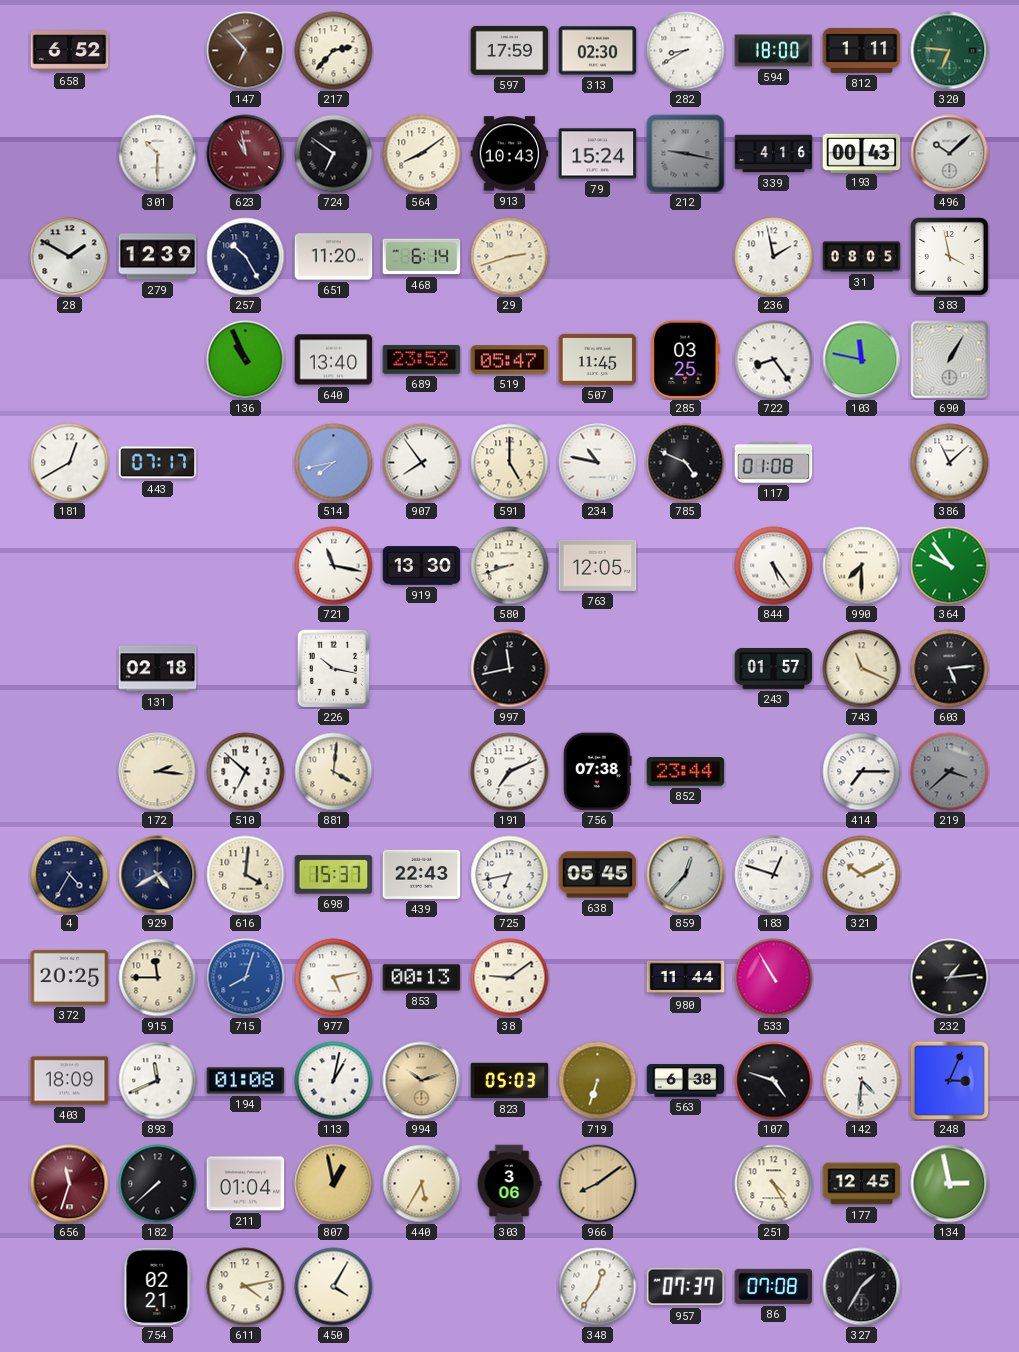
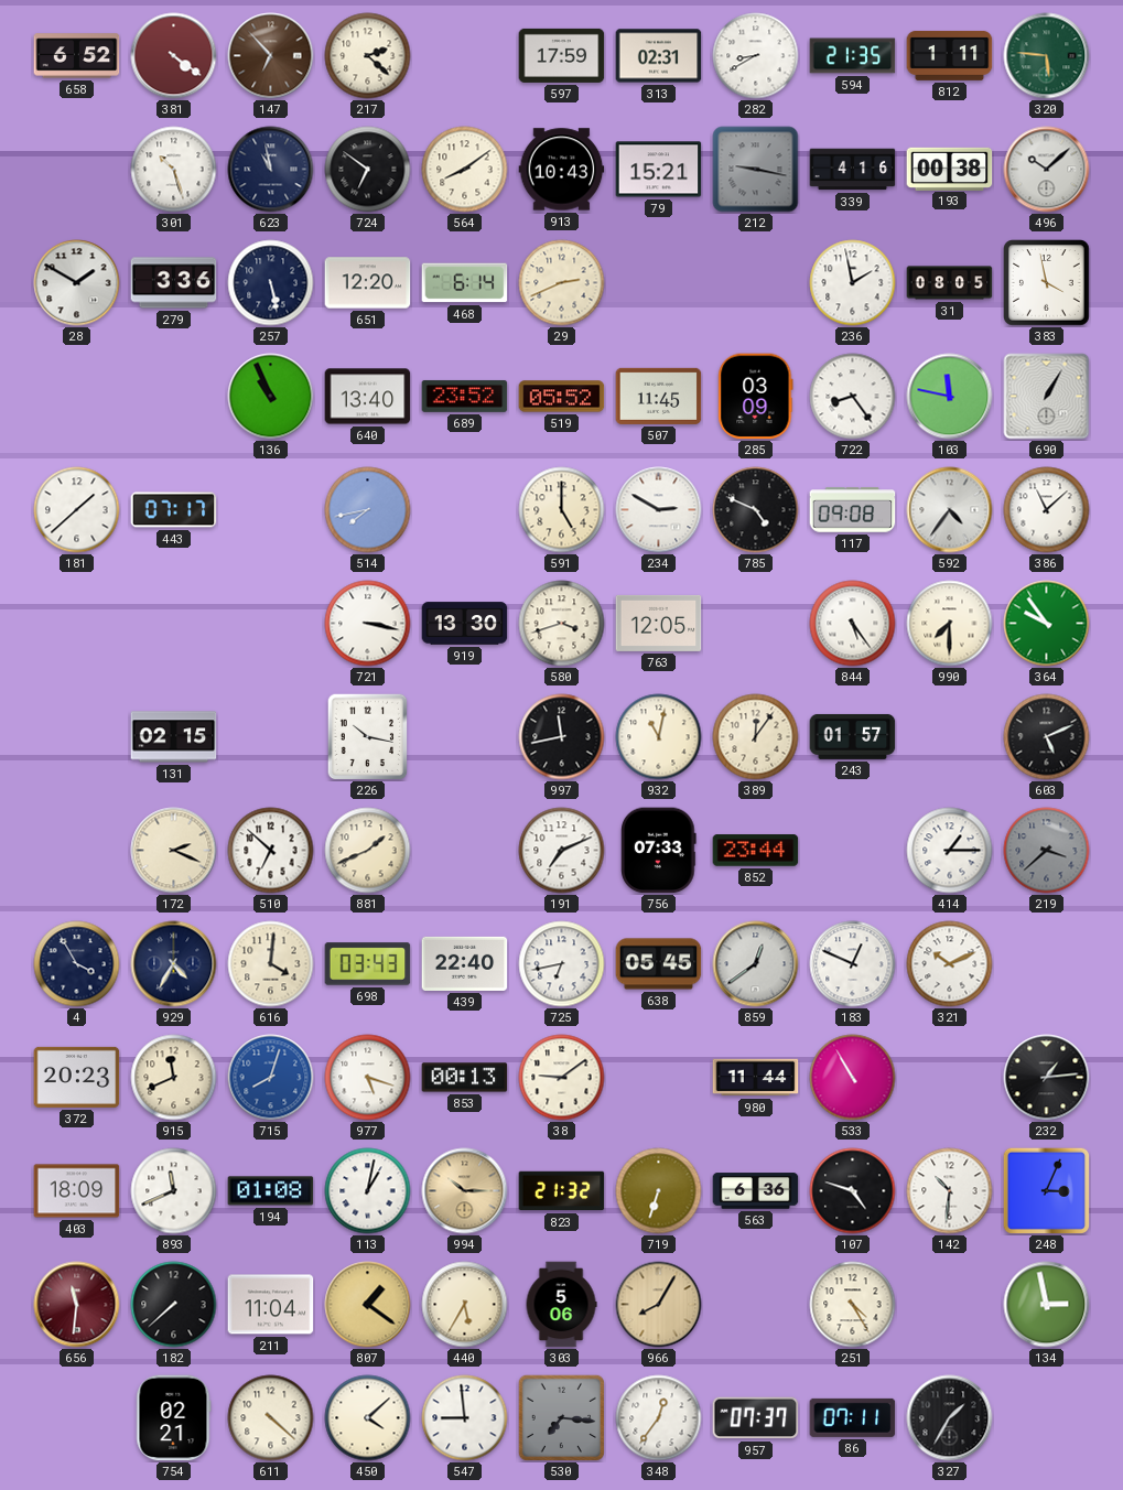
381: none -> 4:21
217: 2:37 -> 2:22
313: 02:30 -> 02:31
594: 18:00 -> 21:35
320: 6:46 -> 5:46
301: 10:30 -> 10:27
623 dial: burgundy -> navy
79: 15:24 -> 15:21
193: 00:43 -> 00:38
279: 12:39 -> 3:36
257: 10:25 -> 5:28
651: 11:20 -> 12:20
29: 2:42 -> 2:41
519: 05:47 -> 05:52
285: 03:25 -> 03:09
181: 12:40 -> 1:38
907: 7:54 -> none
234: 10:47 -> 2:50
117: 01:08 -> 09:08
592: none -> 4:36
721: 11:17 -> 3:17
580: 8:42 -> 3:42
131: 02:18 -> 02:15
932: none -> 11:02
389: none -> 12:06
743: 11:19 -> none
603: 5:14 -> 5:11
172: 2:16 -> 2:19
881: 4:01 -> 1:41
756: 07:38 -> 07:33
414: 7:15 -> 1:15
4: 4:35 -> 3:55
929: 4:40 -> 4:35
698: 15:37 -> 03:43
439: 22:43 -> 22:40
859: 12:37 -> 12:39
183: 12:48 -> 12:49
372: 20:25 -> 20:23
915: 11:45 -> 11:41
977: 5:13 -> 5:18
994: 10:12 -> 10:15
823: 05:03 -> 21:32
563: 6:38 -> 6:36
142: 4:31 -> 10:31
656: 11:33 -> 11:31
211: 01:04 -> 11:04
807: 12:58 -> 1:21
303: 3:06 -> 5:06
966: 8:09 -> 8:05
177: 12:45 -> none
611: 4:13 -> 4:22
450: 4:05 -> 4:08
547: none -> 8:59
530: none -> 7:16
86: 07:08 -> 07:11
